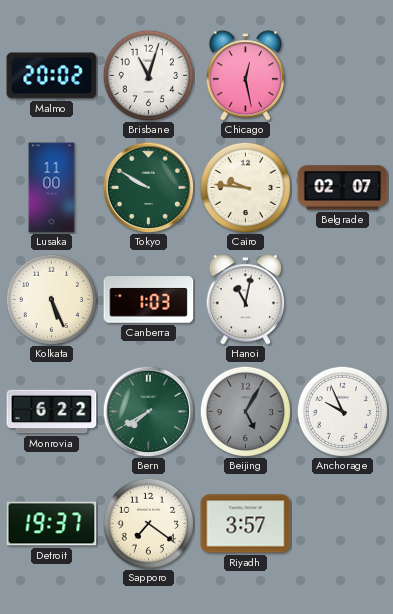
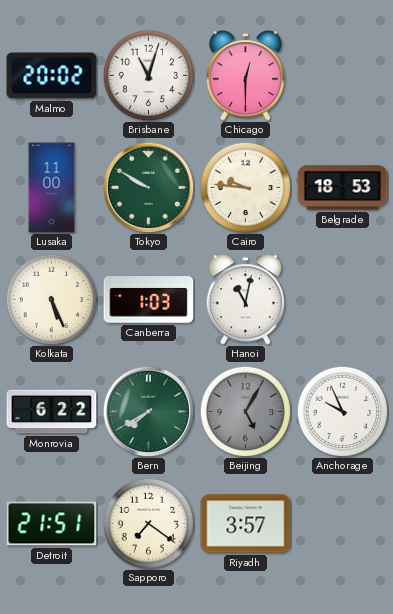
Chicago: 12:28 -> 12:30
Belgrade: 02:07 -> 18:53
Detroit: 19:37 -> 21:51
